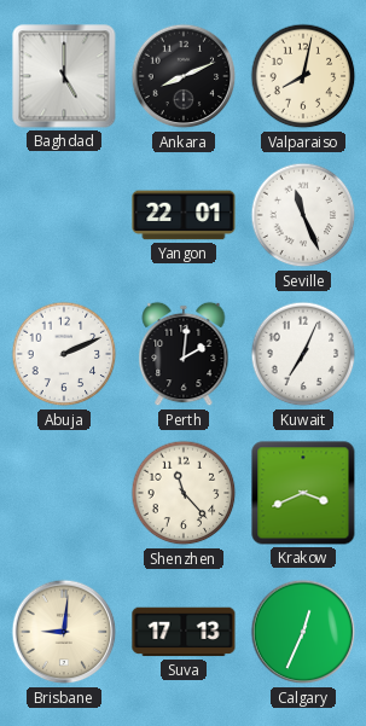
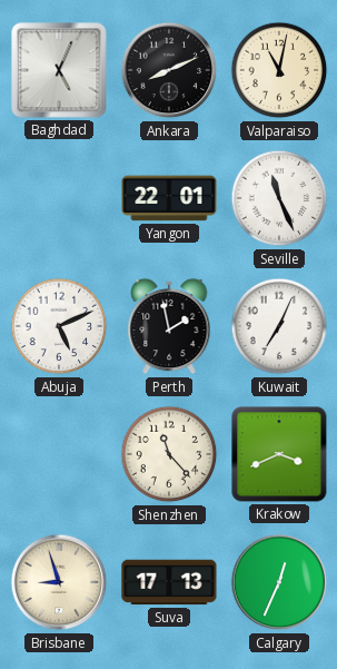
Baghdad: 5:00 -> 5:04
Valparaiso: 8:02 -> 11:02
Abuja: 2:11 -> 5:11
Perth: 2:01 -> 1:58
Brisbane: 9:01 -> 8:57
